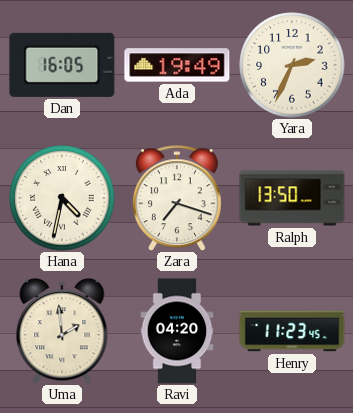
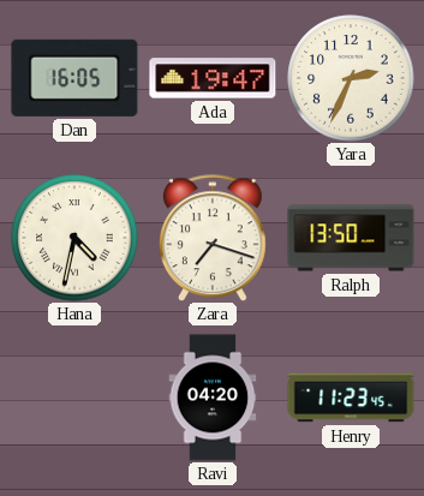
Ada: 19:49 -> 19:47
Uma: 1:59 -> none
